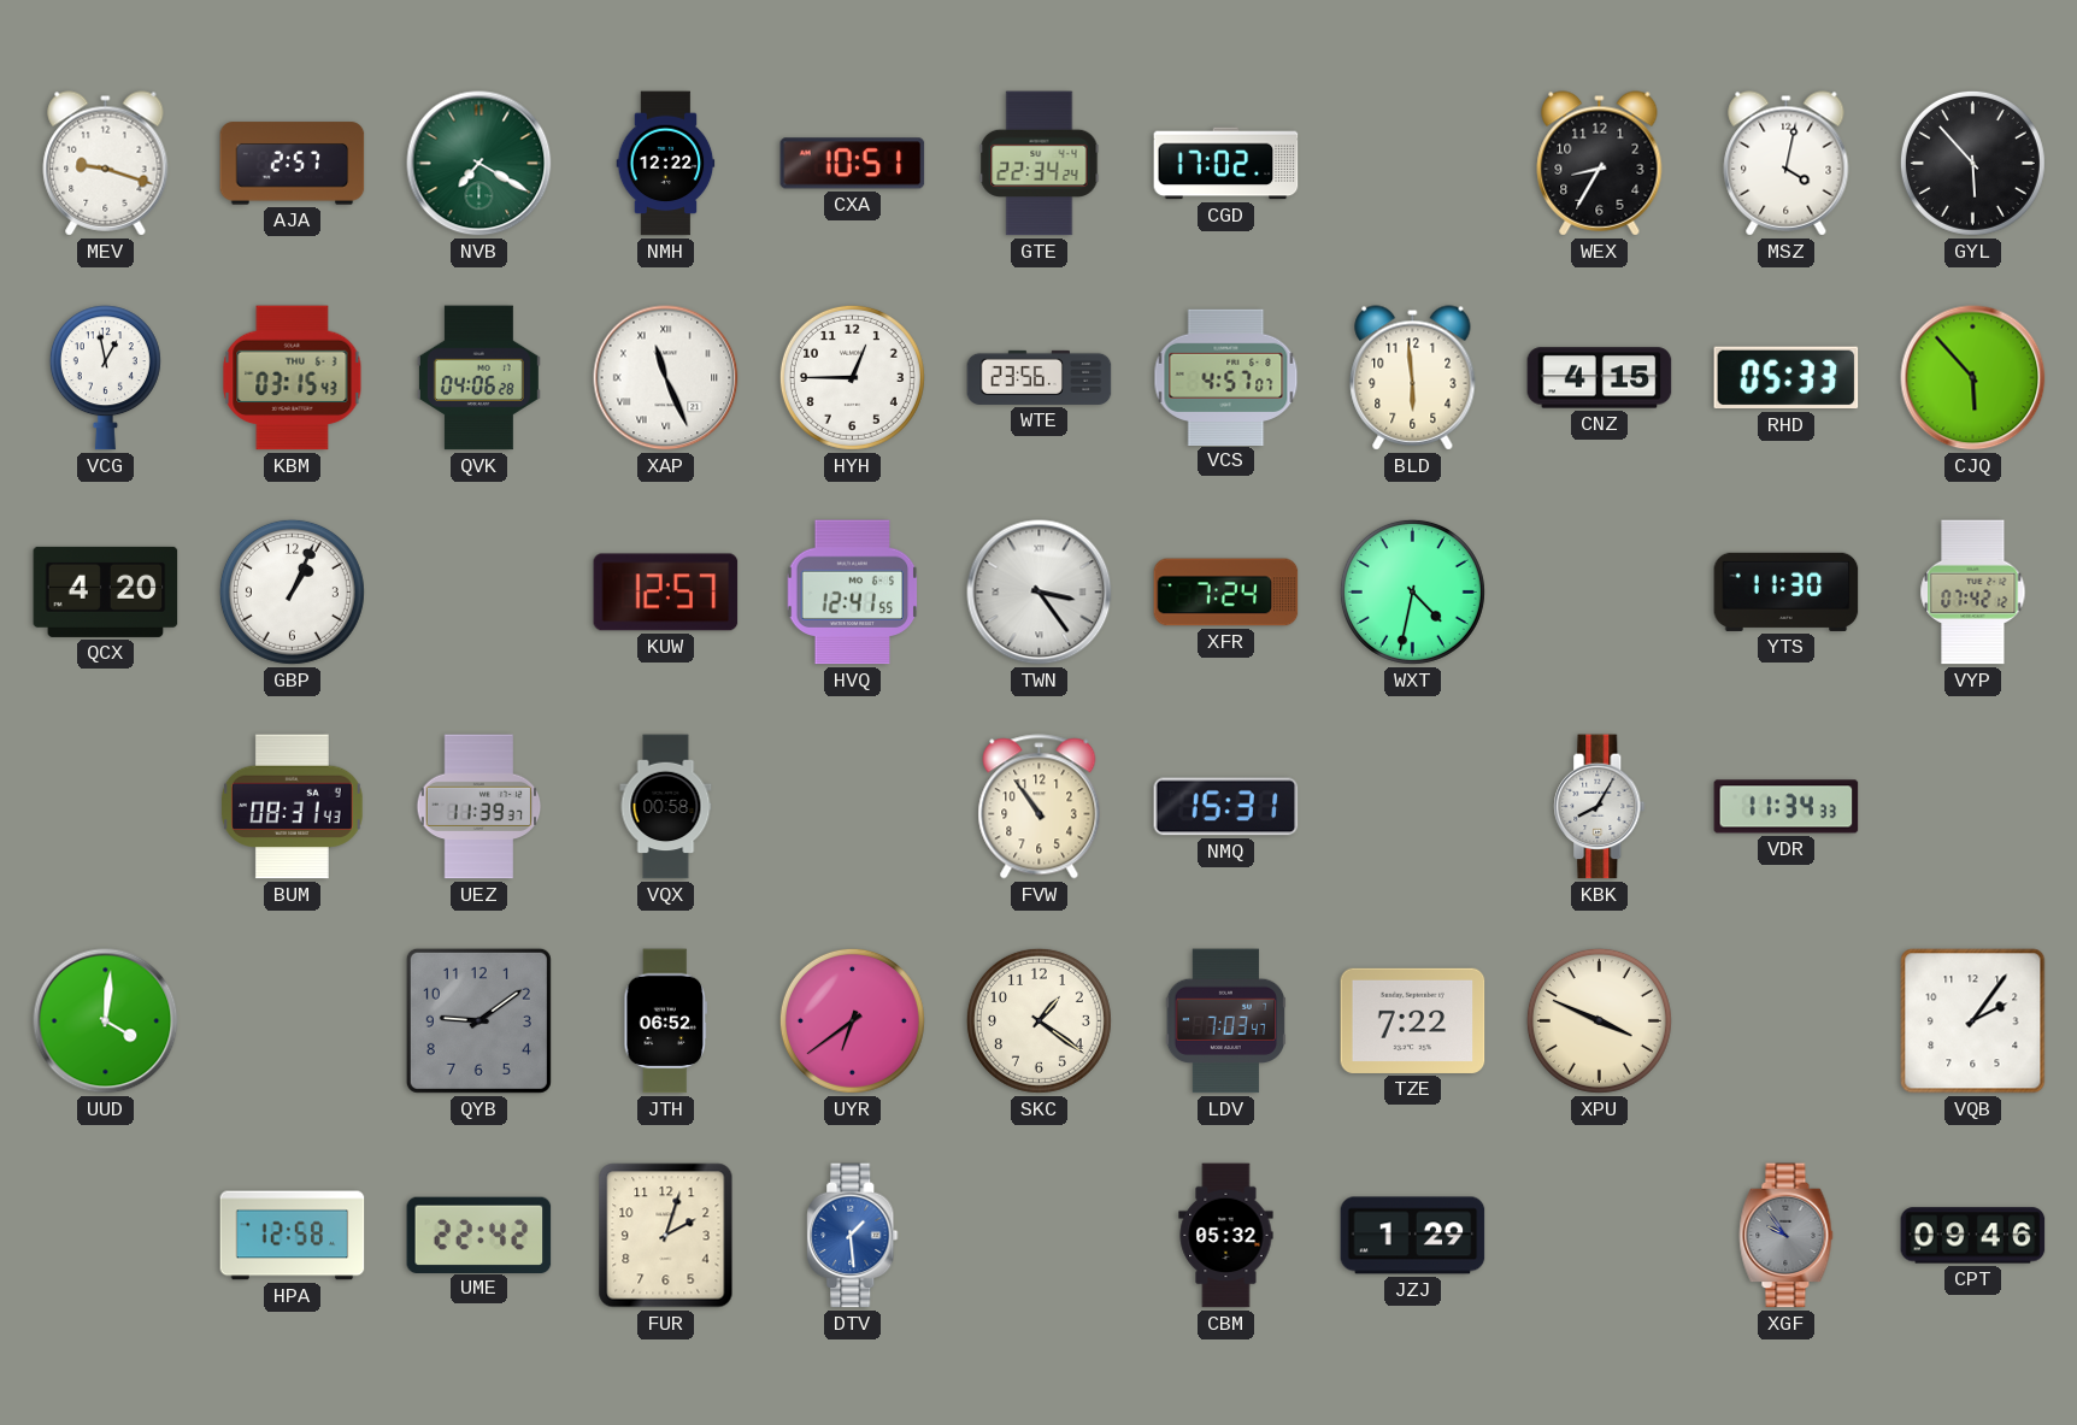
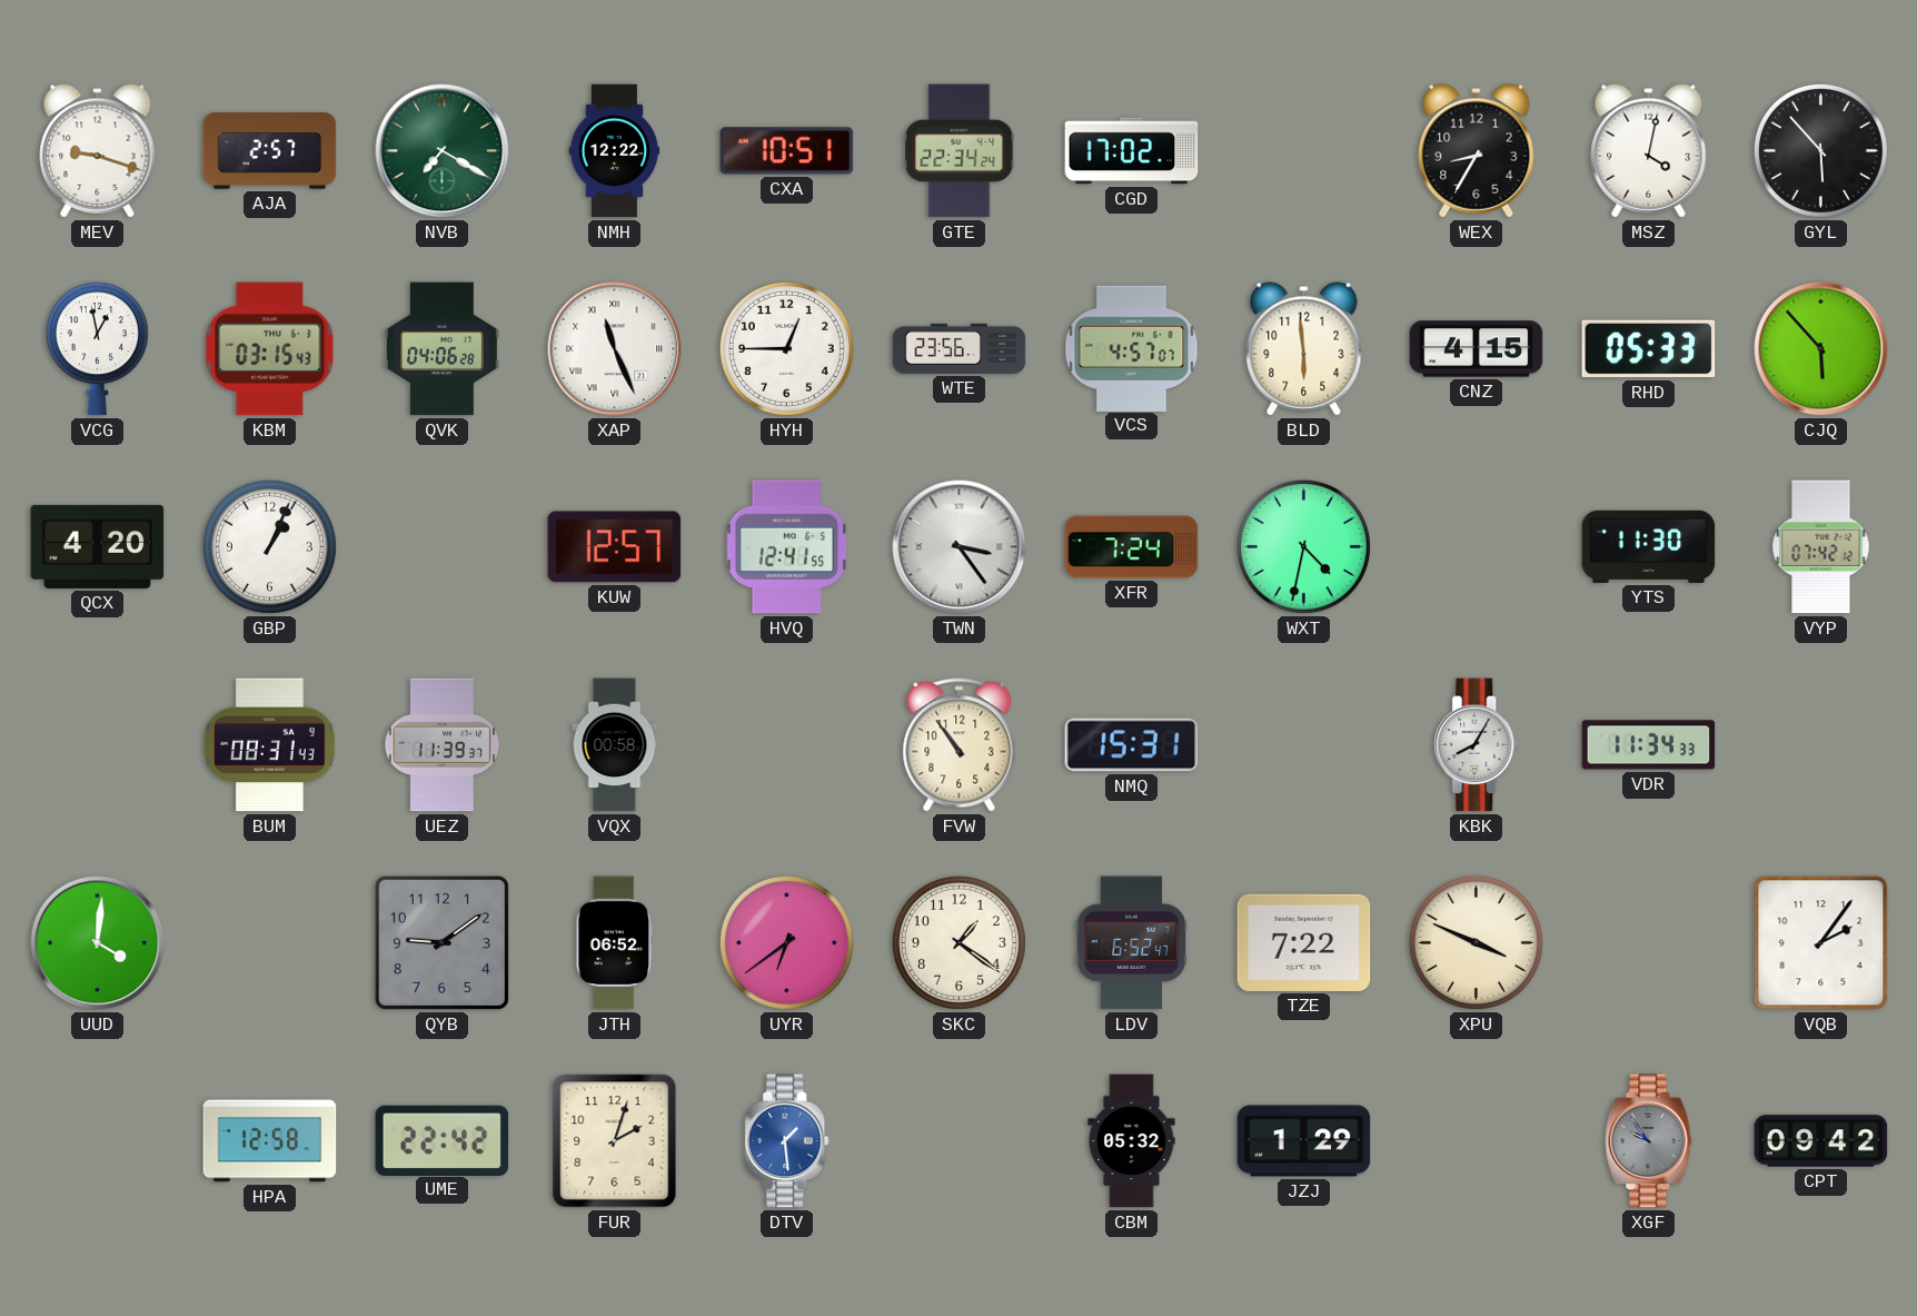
LDV: 7:03 -> 6:52
CPT: 09:46 -> 09:42
